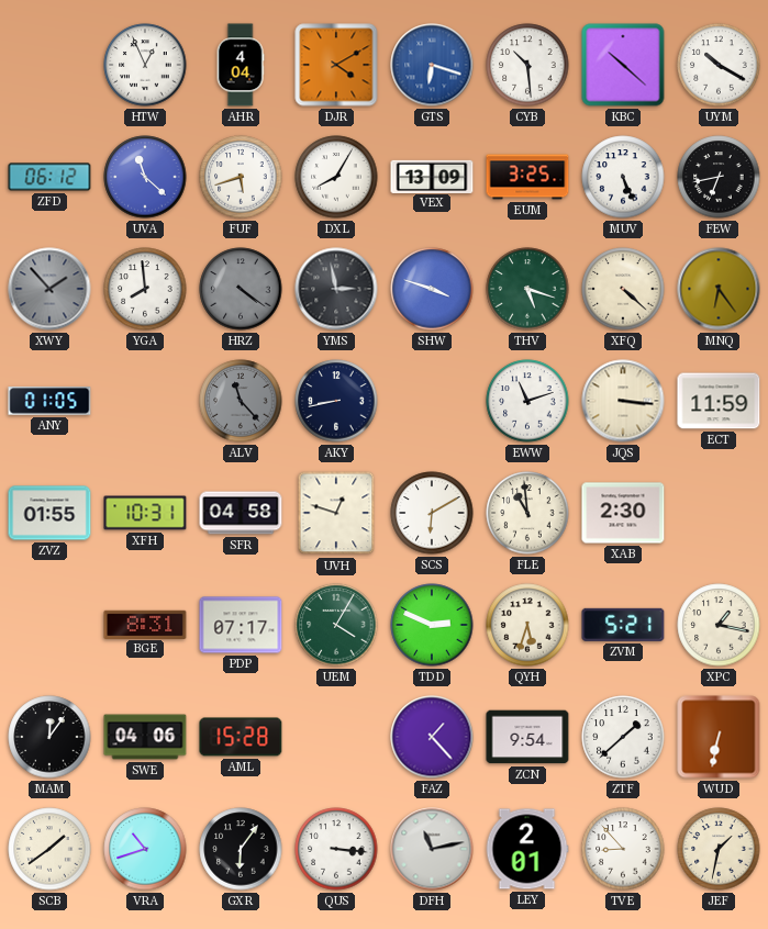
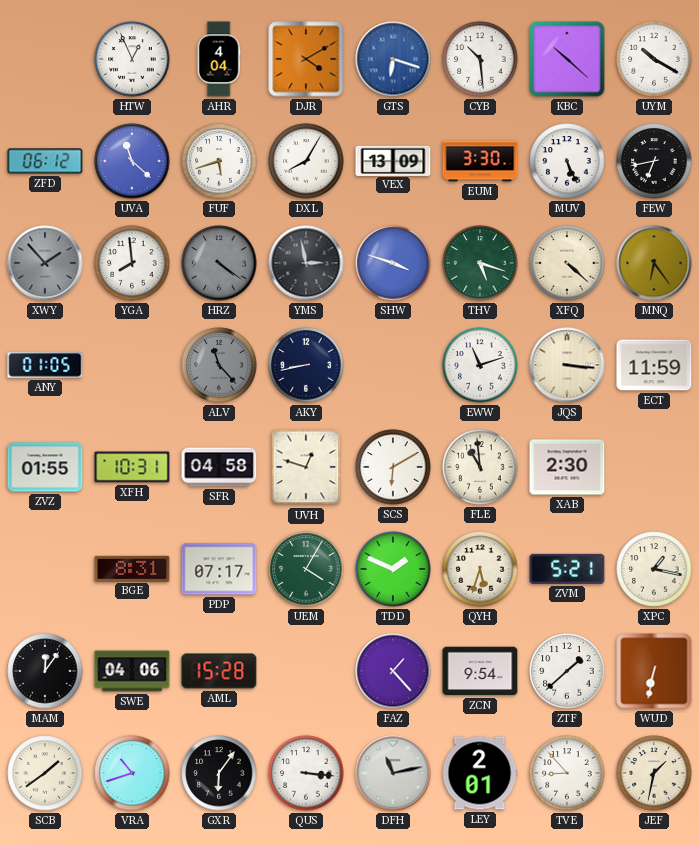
EUM: 3:25 -> 3:30
TDD: 2:49 -> 1:49
